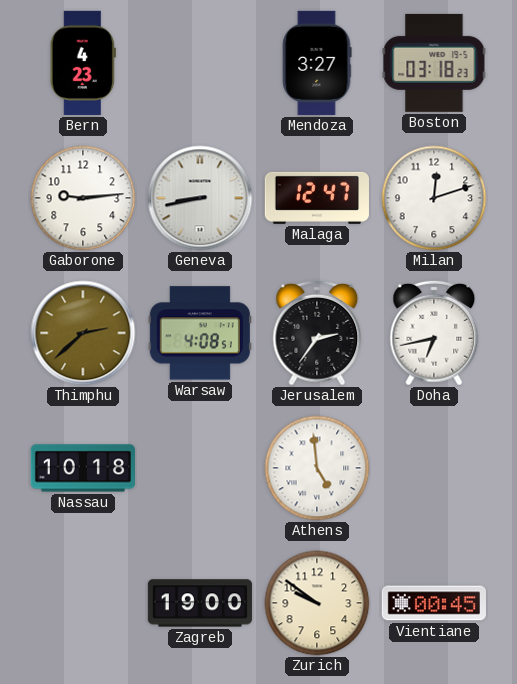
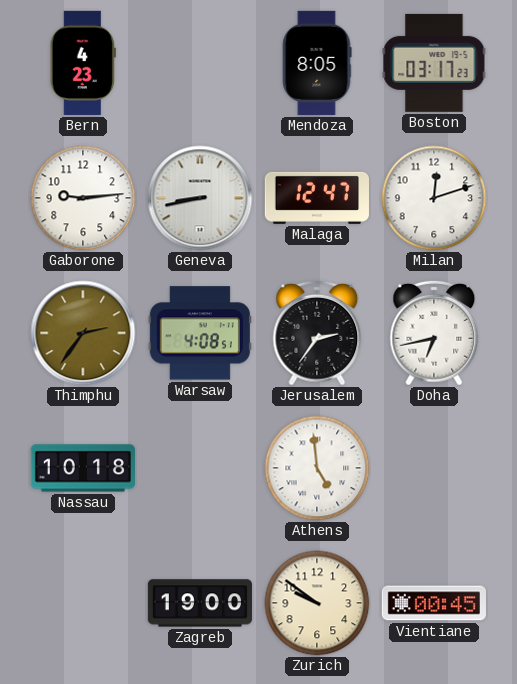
Mendoza: 3:27 -> 8:05
Boston: 03:18 -> 03:17
Thimphu: 2:38 -> 2:36
